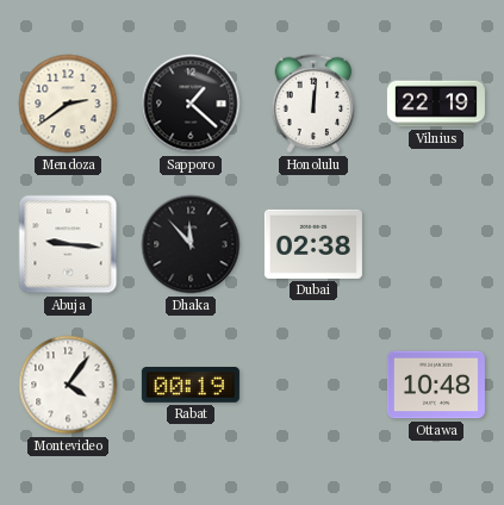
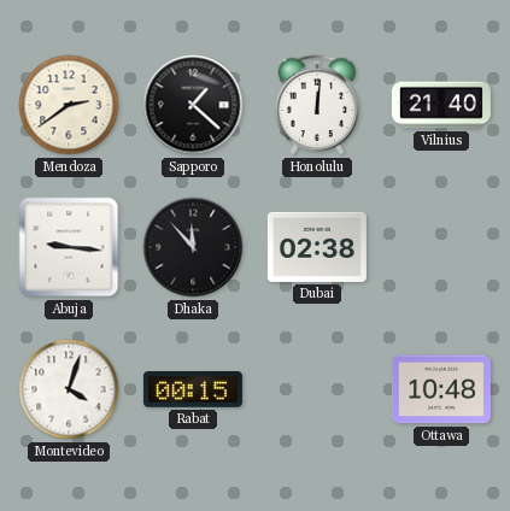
Vilnius: 22:19 -> 21:40
Montevideo: 4:06 -> 4:03
Rabat: 00:19 -> 00:15
